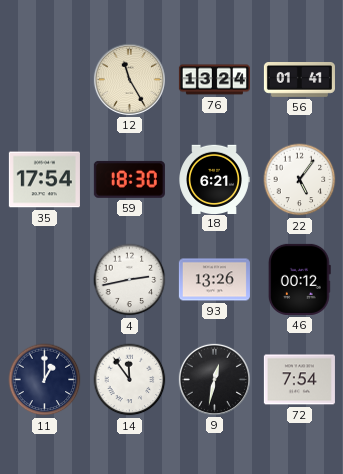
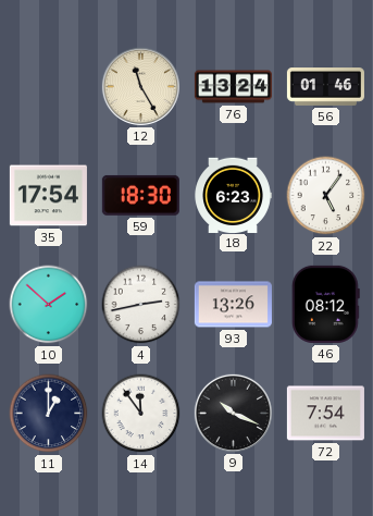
56: 01:41 -> 01:46
18: 6:21 -> 6:23
10: none -> 1:52
46: 00:12 -> 08:12
9: 12:32 -> 10:19
